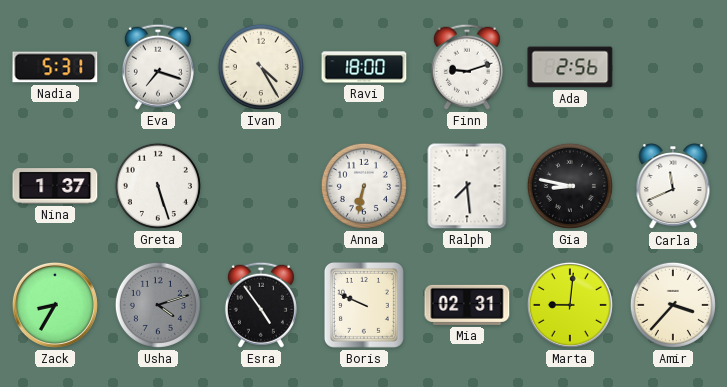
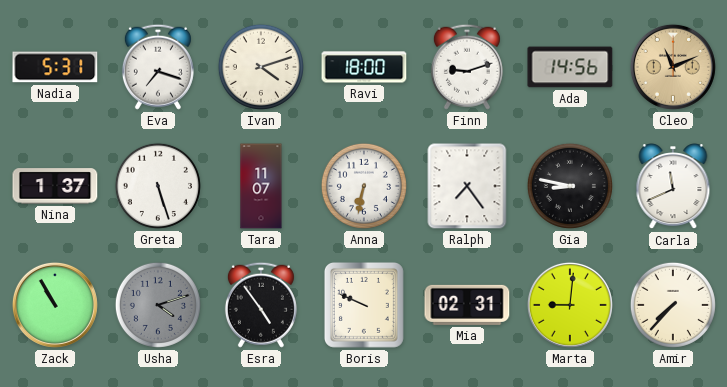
Ivan: 4:25 -> 4:12
Ada: 2:56 -> 14:56
Cleo: none -> 11:11
Tara: none -> 11:07
Ralph: 7:29 -> 7:24
Zack: 8:35 -> 10:55
Amir: 3:37 -> 7:37
